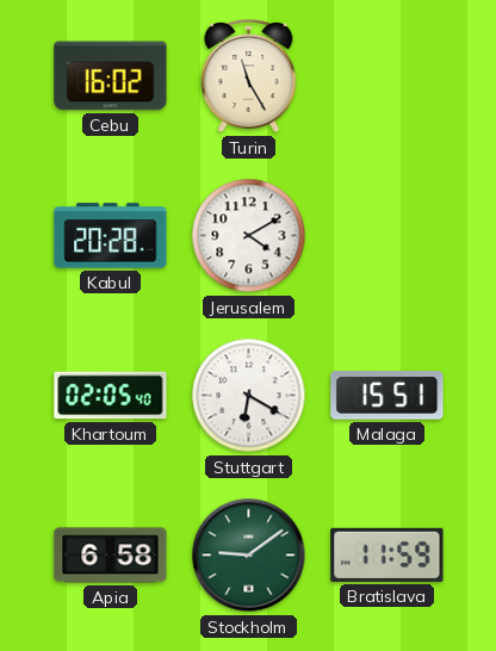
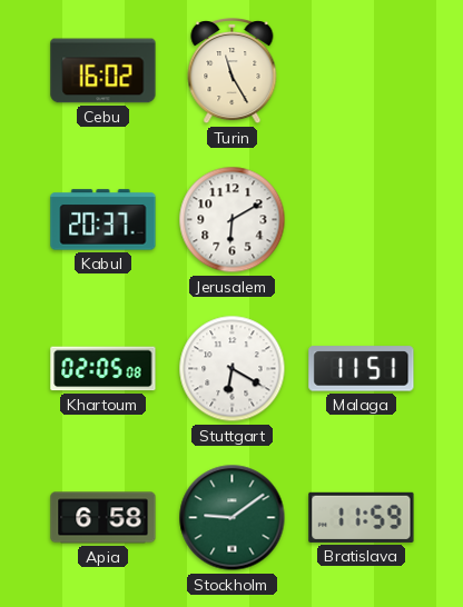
Kabul: 20:28 -> 20:37
Jerusalem: 4:10 -> 6:10
Khartoum: 02:05:40 -> 02:05:08
Malaga: 15:51 -> 11:51
